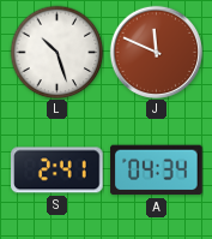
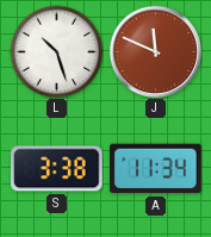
S: 2:41 -> 3:38
A: 04:34 -> 11:34
